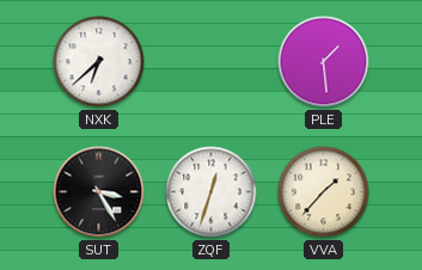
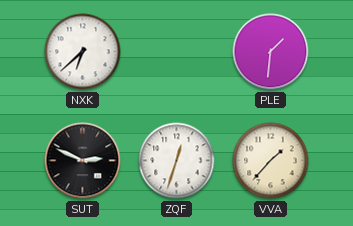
PLE: 1:29 -> 1:31
SUT: 3:25 -> 2:49
